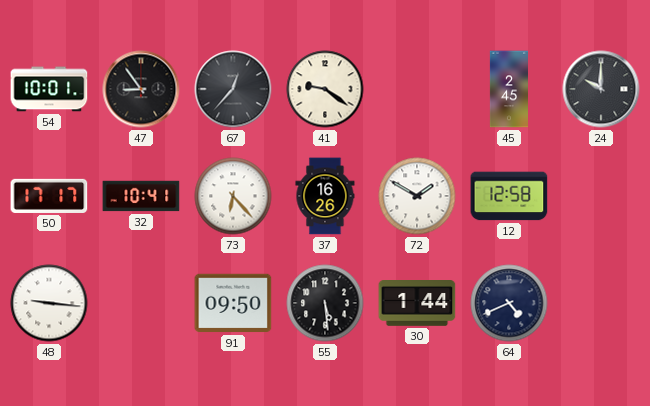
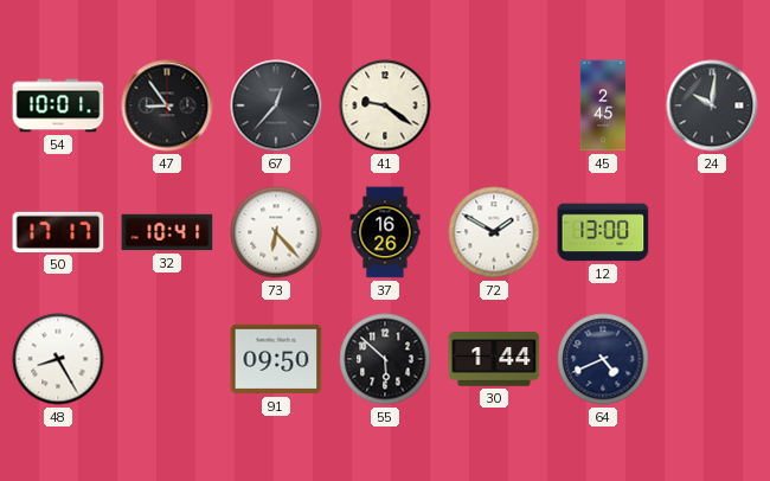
24: 10:00 -> 10:01
12: 12:58 -> 13:00
48: 9:16 -> 8:25
55: 5:29 -> 5:52
